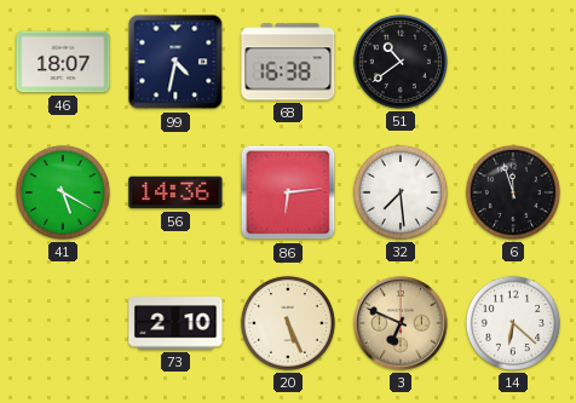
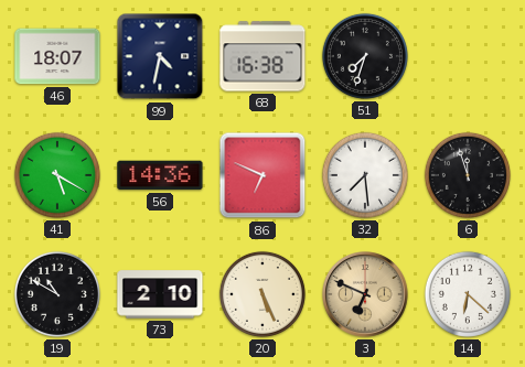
51: 10:39 -> 7:33
86: 6:14 -> 6:49
19: none -> 10:50
